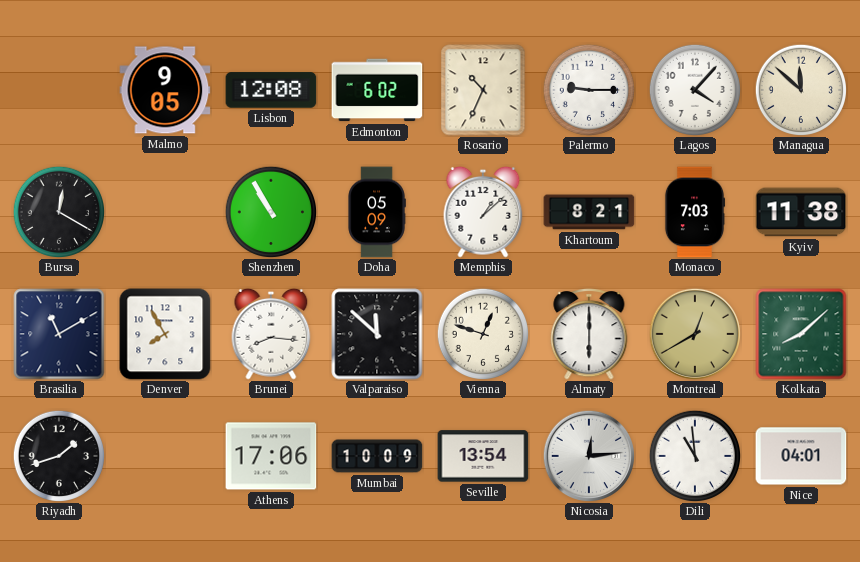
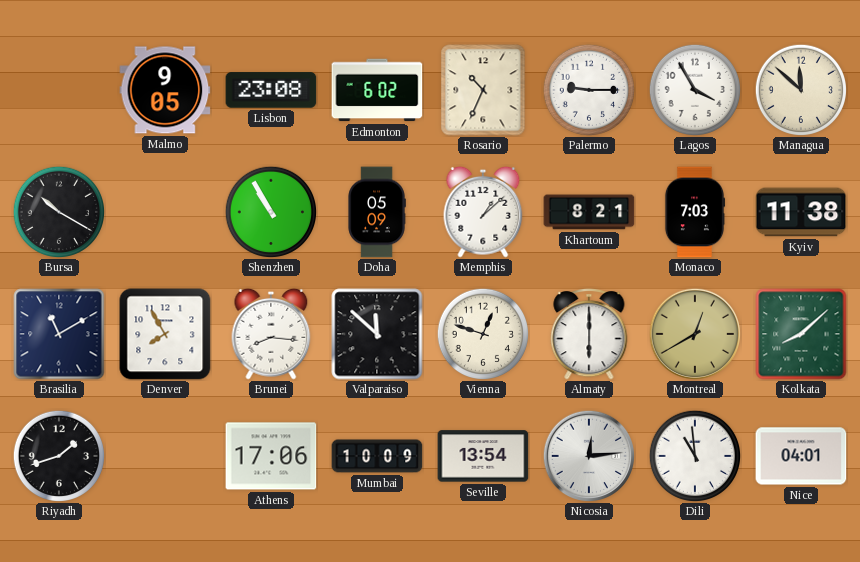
Lisbon: 12:08 -> 23:08
Lagos: 4:07 -> 3:55
Bursa: 12:20 -> 10:20
